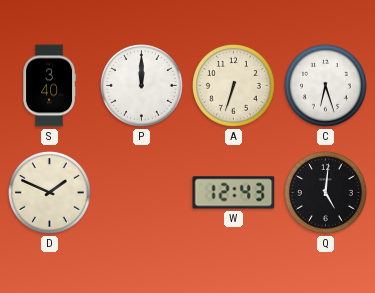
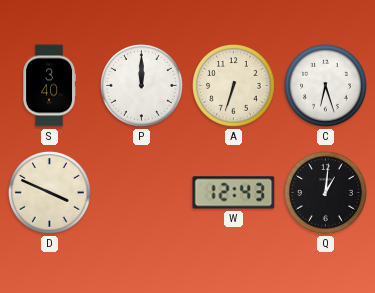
D: 1:49 -> 3:49
Q: 5:01 -> 1:01
